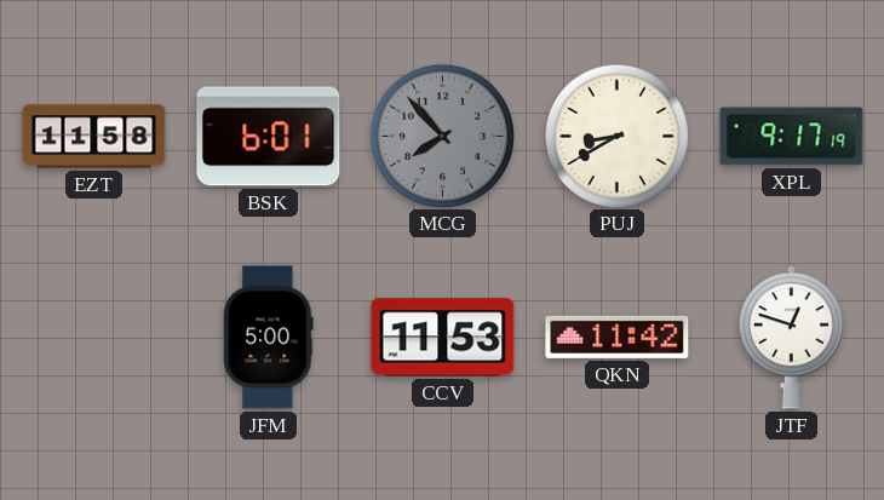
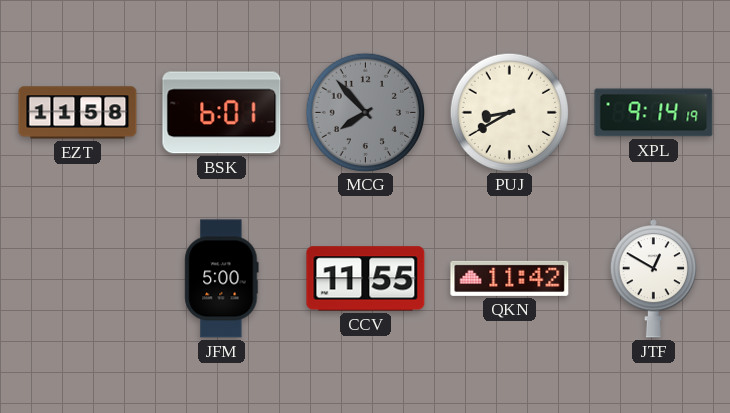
XPL: 9:17 -> 9:14
CCV: 11:53 -> 11:55
JTF: 12:48 -> 12:50
